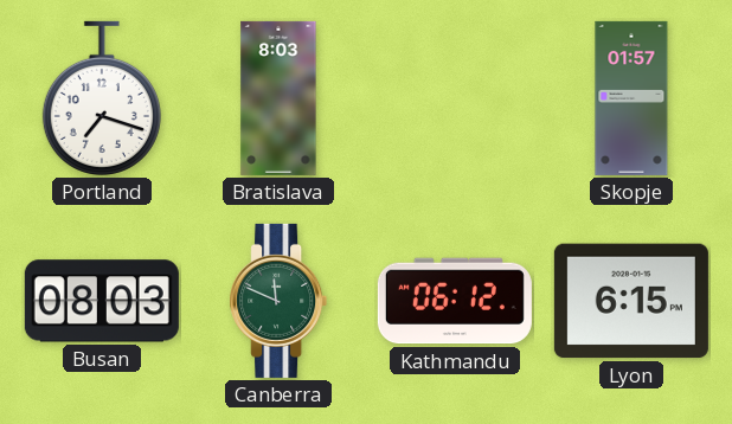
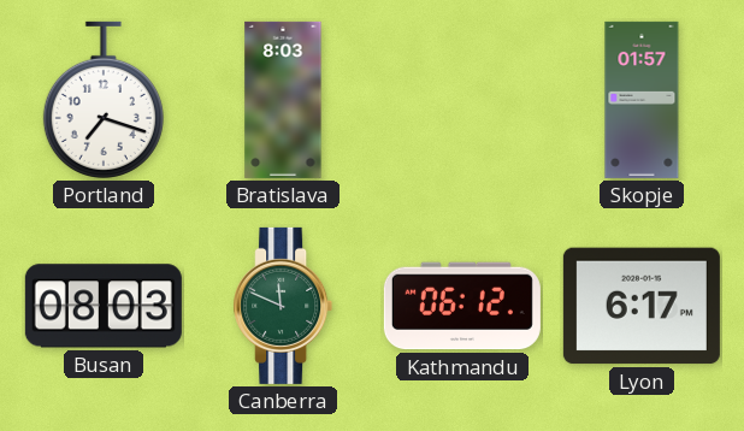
Lyon: 6:15 -> 6:17
